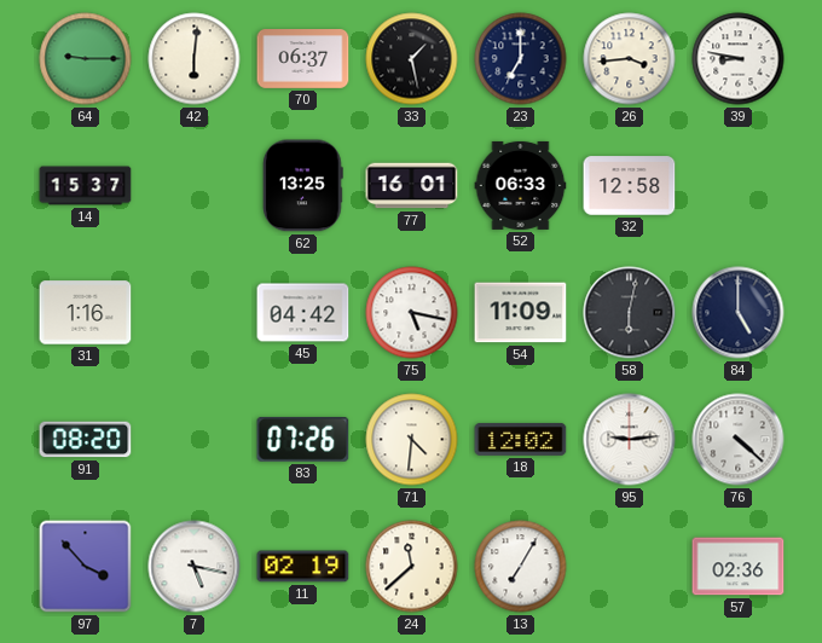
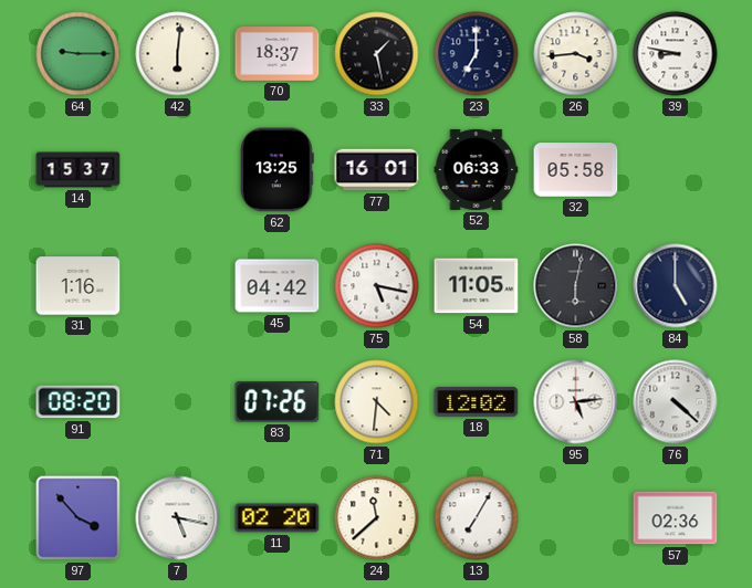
70: 06:37 -> 18:37
32: 12:58 -> 05:58
54: 11:09 -> 11:05
95: 9:14 -> 5:14
11: 02:19 -> 02:20
